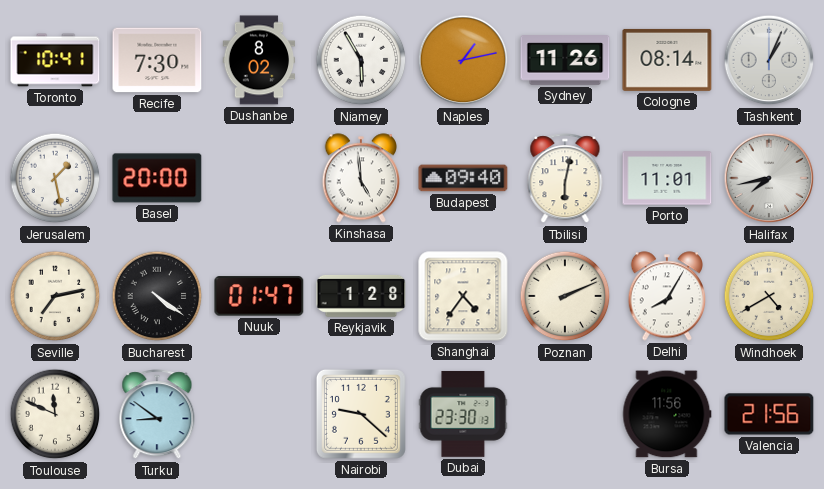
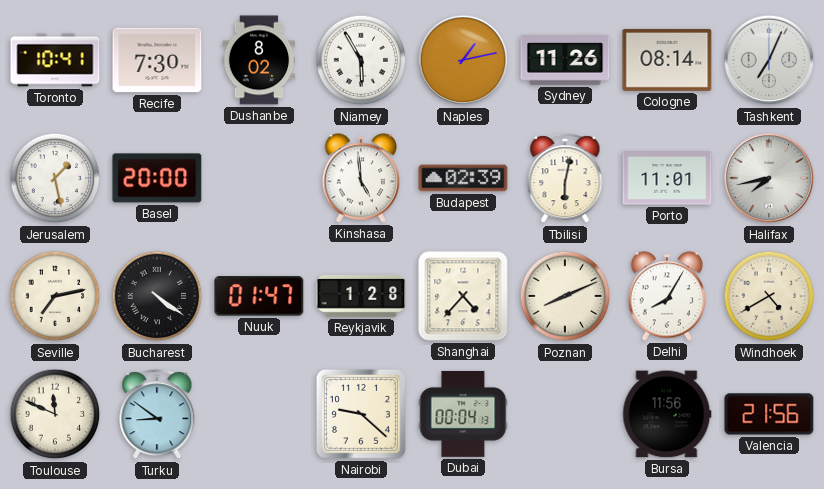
Tashkent: 1:04 -> 7:04
Budapest: 09:40 -> 02:39
Shanghai: 4:36 -> 4:37
Poznan: 2:11 -> 8:11
Dubai: 23:30 -> 00:04
